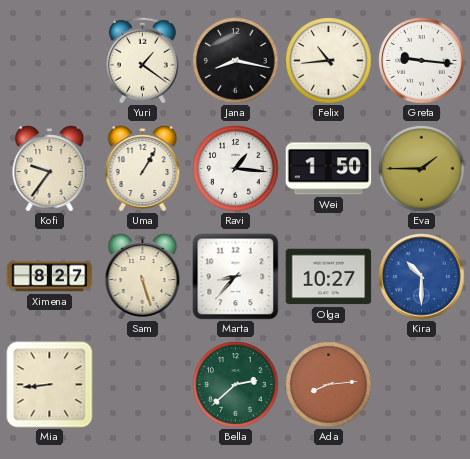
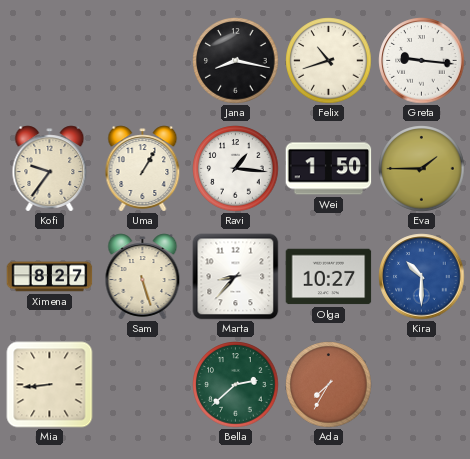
Yuri: 1:21 -> none
Felix: 10:44 -> 10:42
Ada: 8:14 -> 7:35
